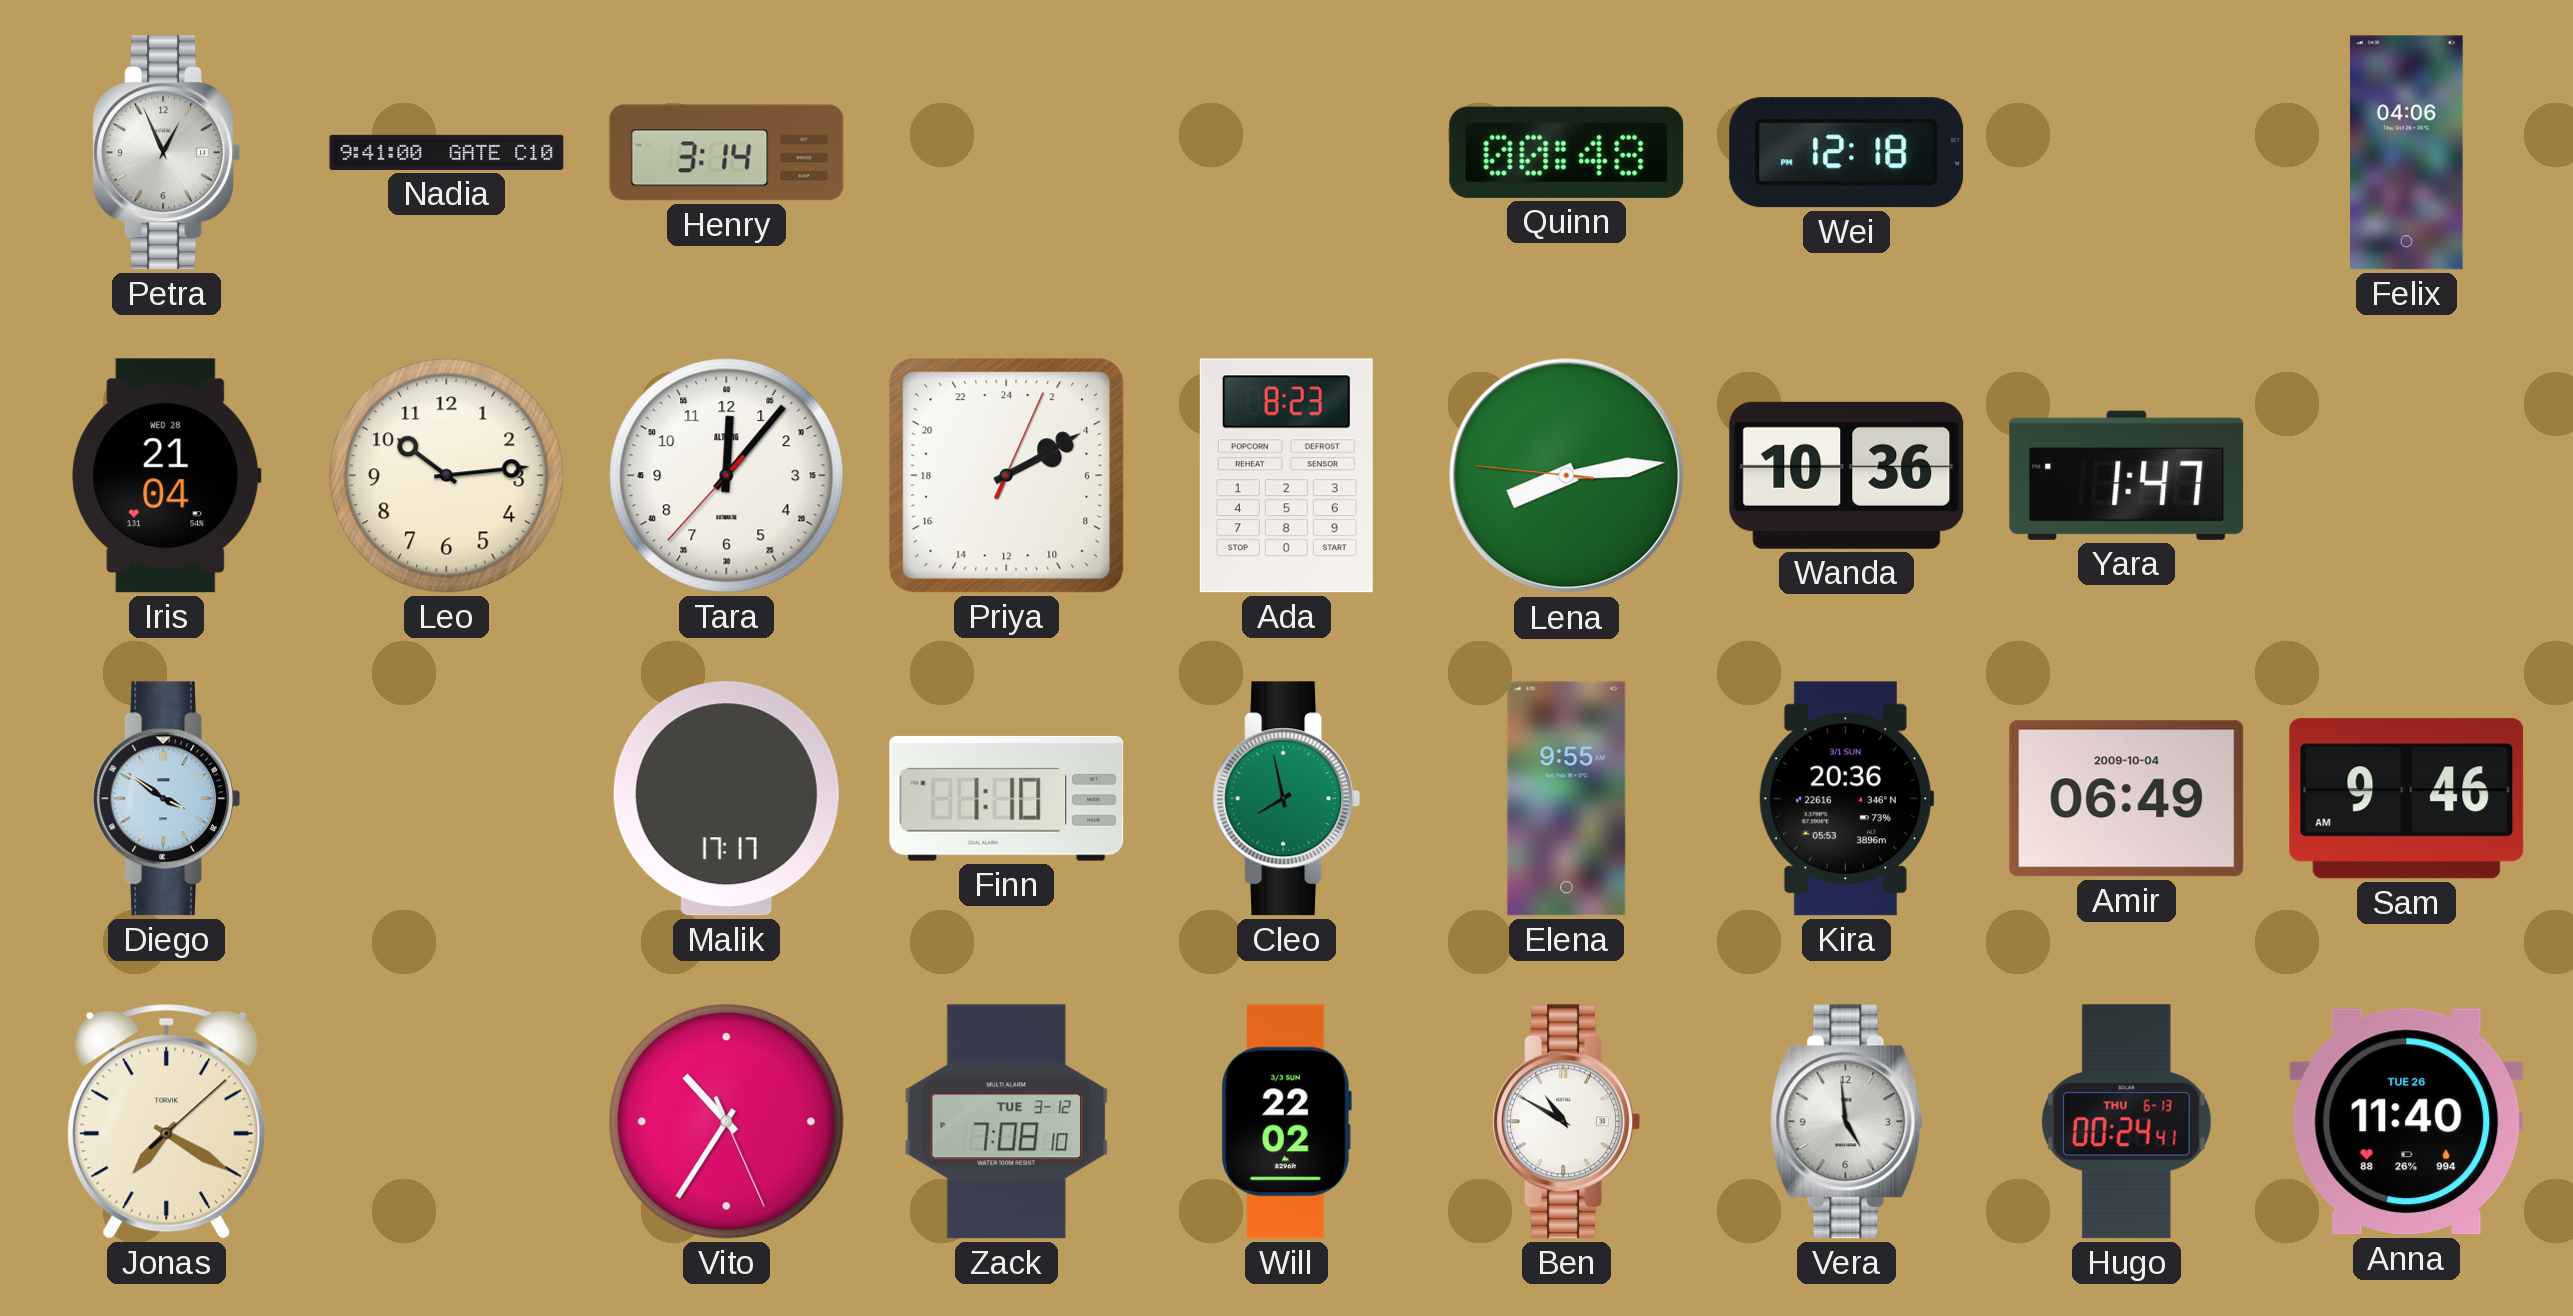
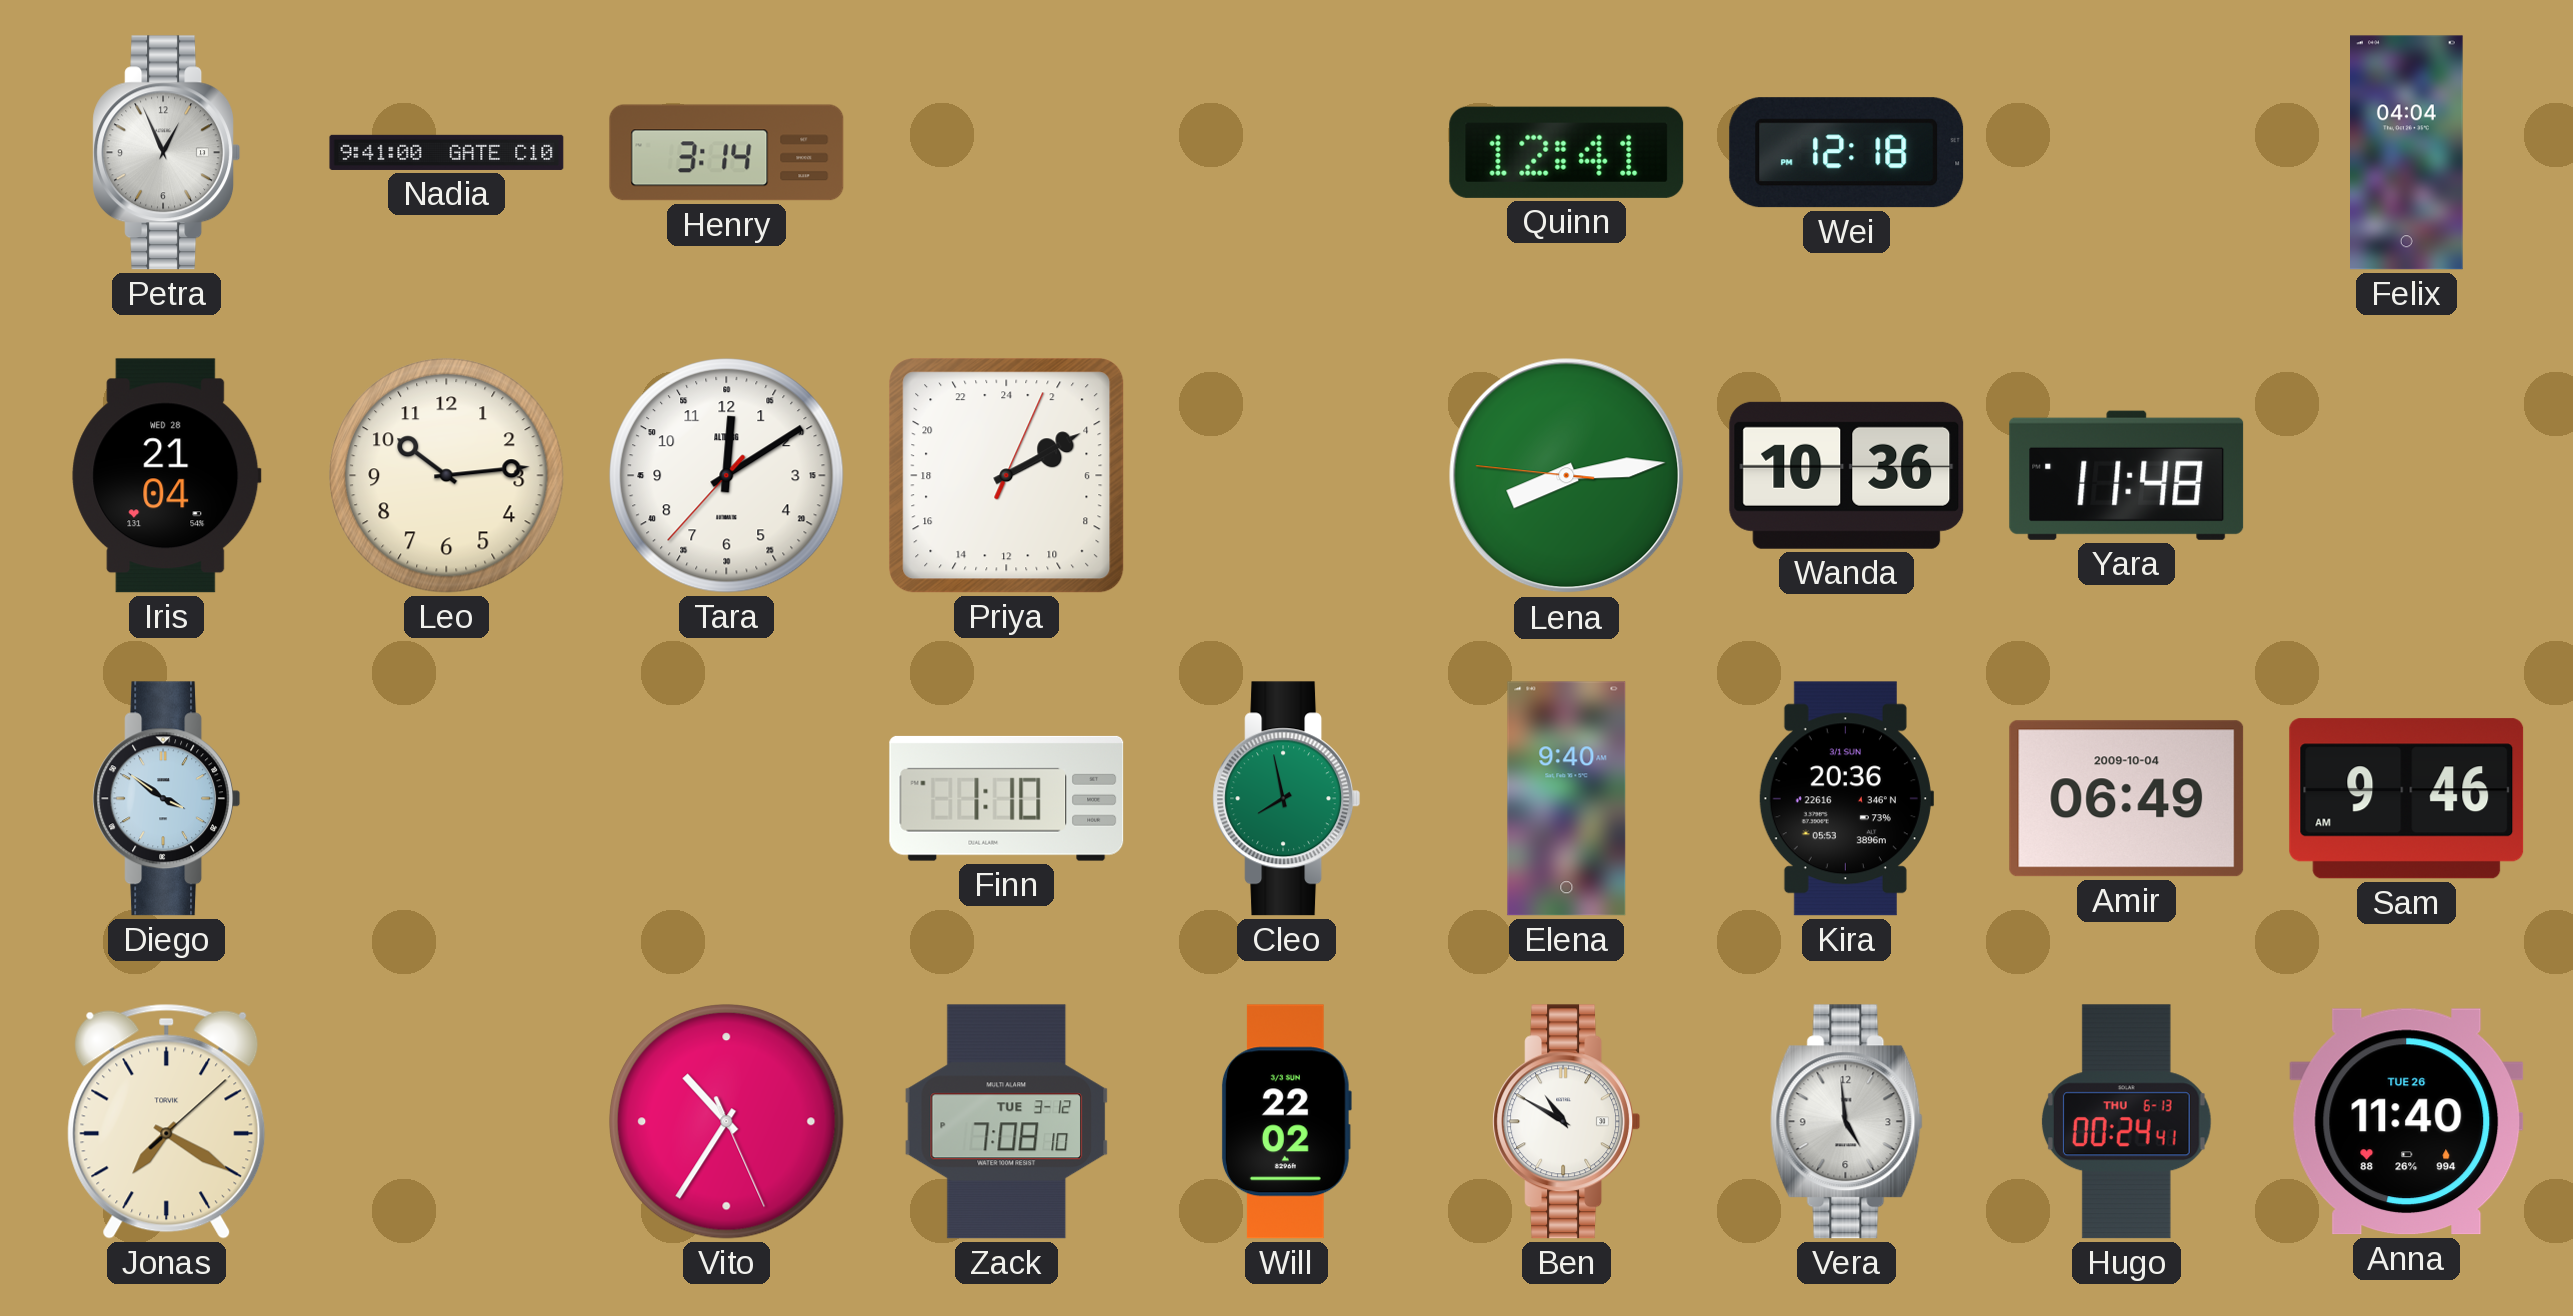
Quinn: 00:48 -> 12:41
Felix: 04:06 -> 04:04
Tara: 12:06 -> 12:09
Ada: 8:23 -> none
Yara: 1:47 -> 11:48
Malik: 17:17 -> none
Elena: 9:55 -> 9:40
